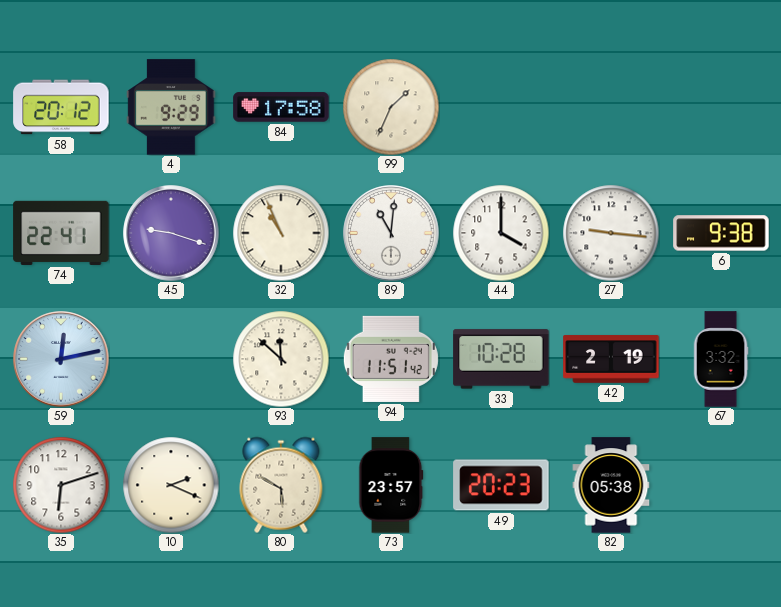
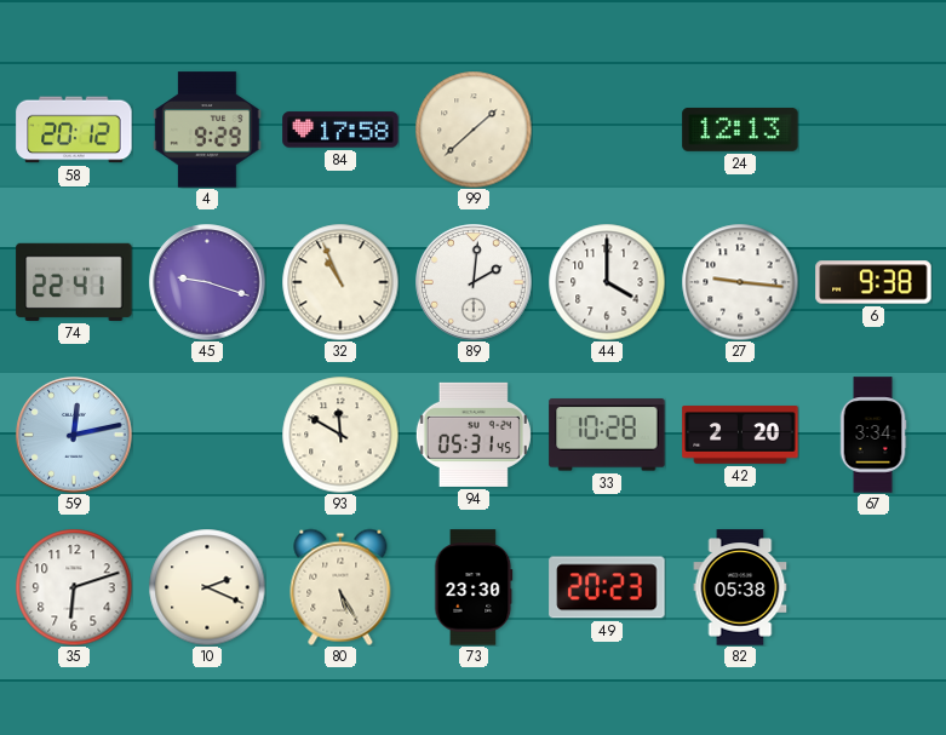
99: 1:34 -> 1:38
24: none -> 12:13
89: 11:01 -> 2:01
93: 11:52 -> 11:50
94: 11:51 -> 05:31
42: 2:19 -> 2:20
67: 3:32 -> 3:34
80: 5:50 -> 5:25
73: 23:57 -> 23:30
